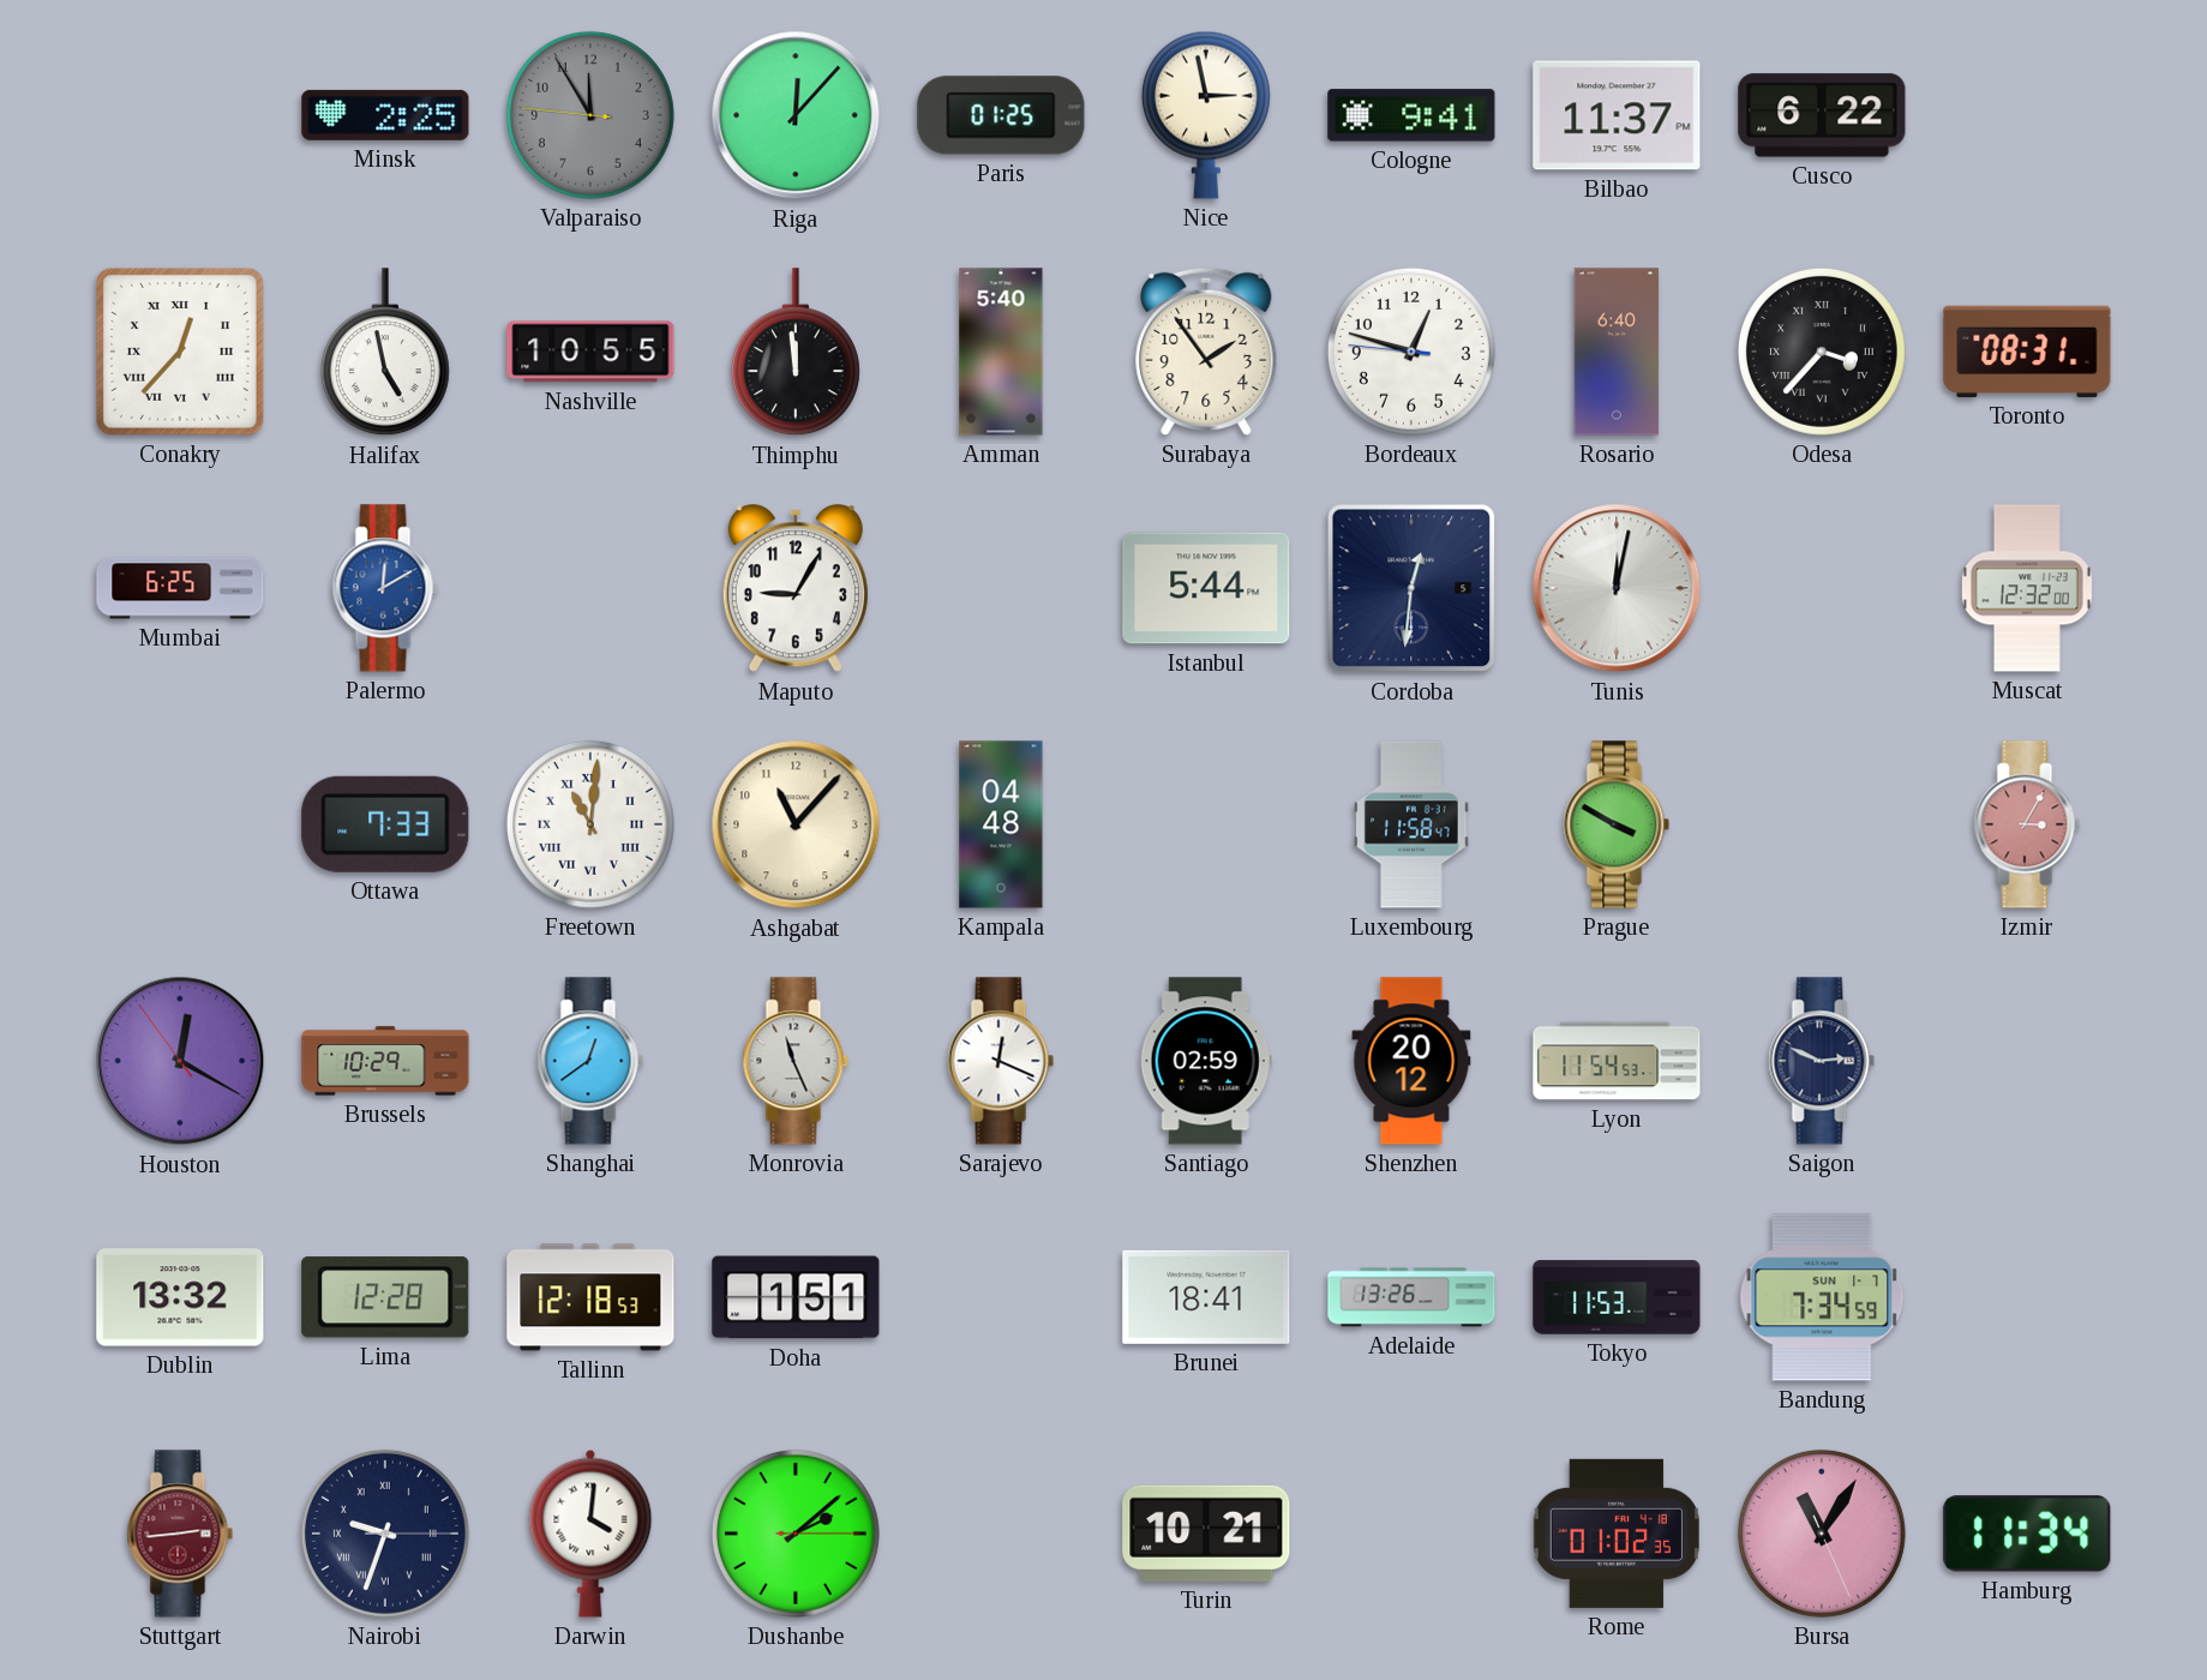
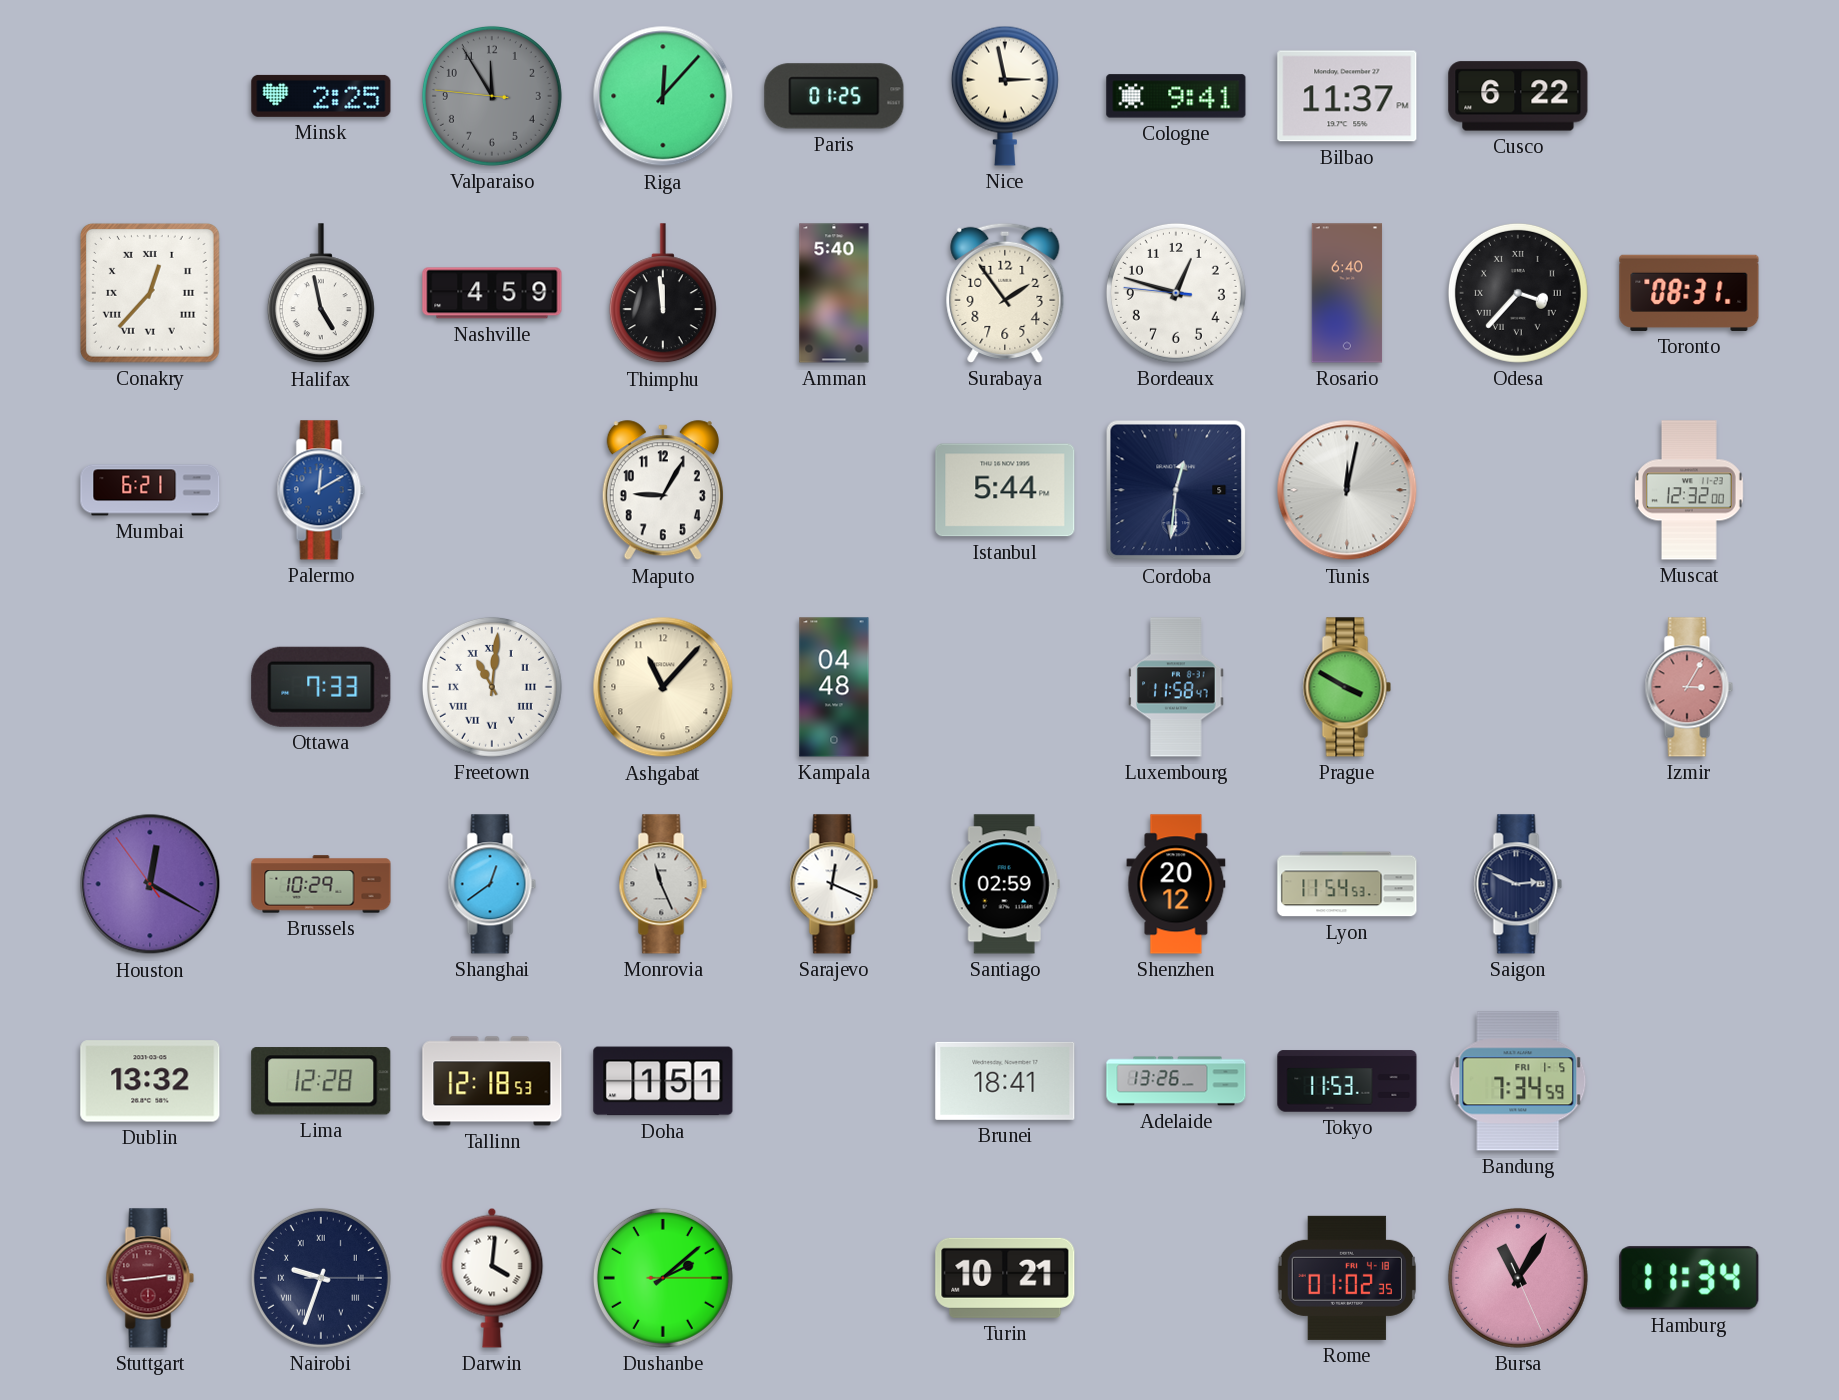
Nashville: 10:55 -> 4:59
Mumbai: 6:25 -> 6:21
Bandung date: SUN 1-7 -> FRI 1-5
